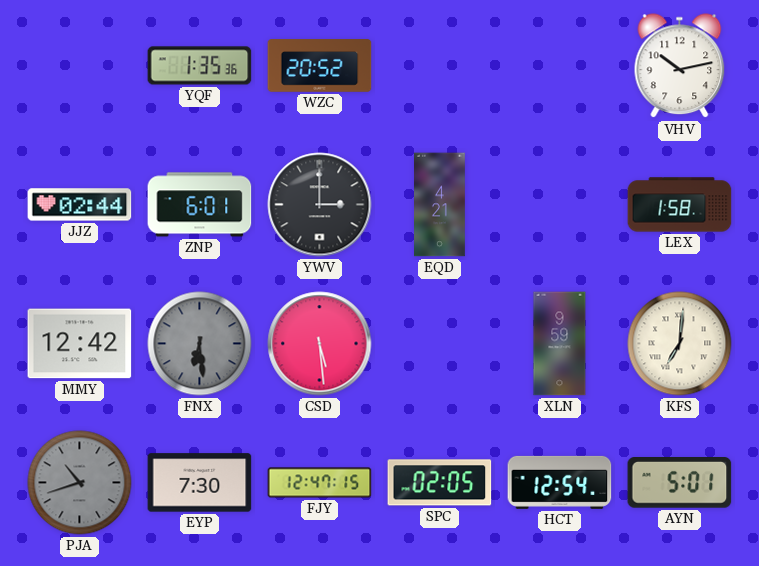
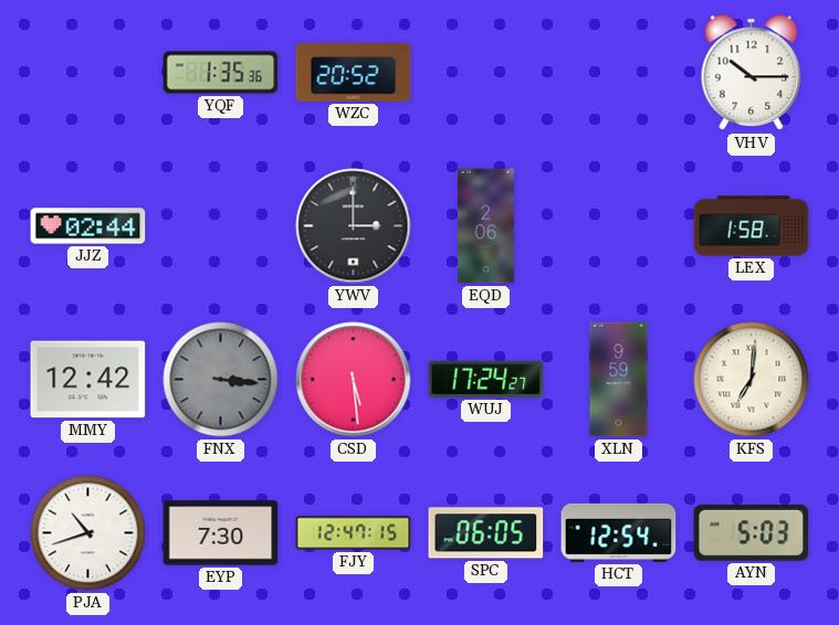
VHV: 10:13 -> 10:15
ZNP: 6:01 -> none
EQD: 4:21 -> 2:06
FNX: 6:29 -> 3:16
WUJ: none -> 17:24
PJA dial: grey -> white
SPC: 02:05 -> 06:05
AYN: 5:01 -> 5:03
